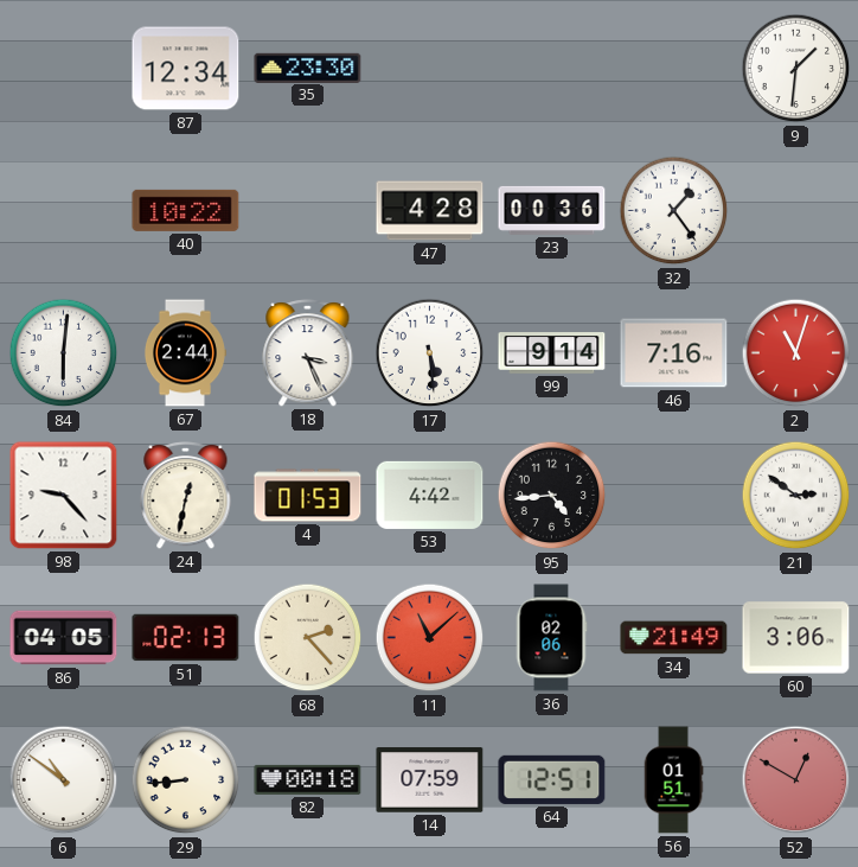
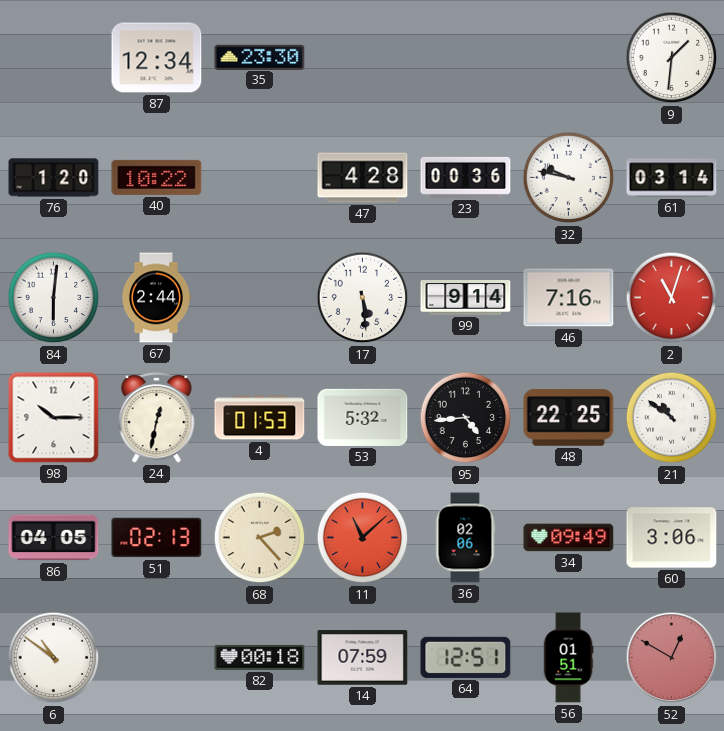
76: none -> 1:20
32: 1:24 -> 9:47
61: none -> 03:14
18: 3:26 -> none
98: 9:23 -> 10:15
53: 4:42 -> 5:32
48: none -> 22:25
21: 2:51 -> 10:51
34: 21:49 -> 09:49
29: 8:44 -> none
